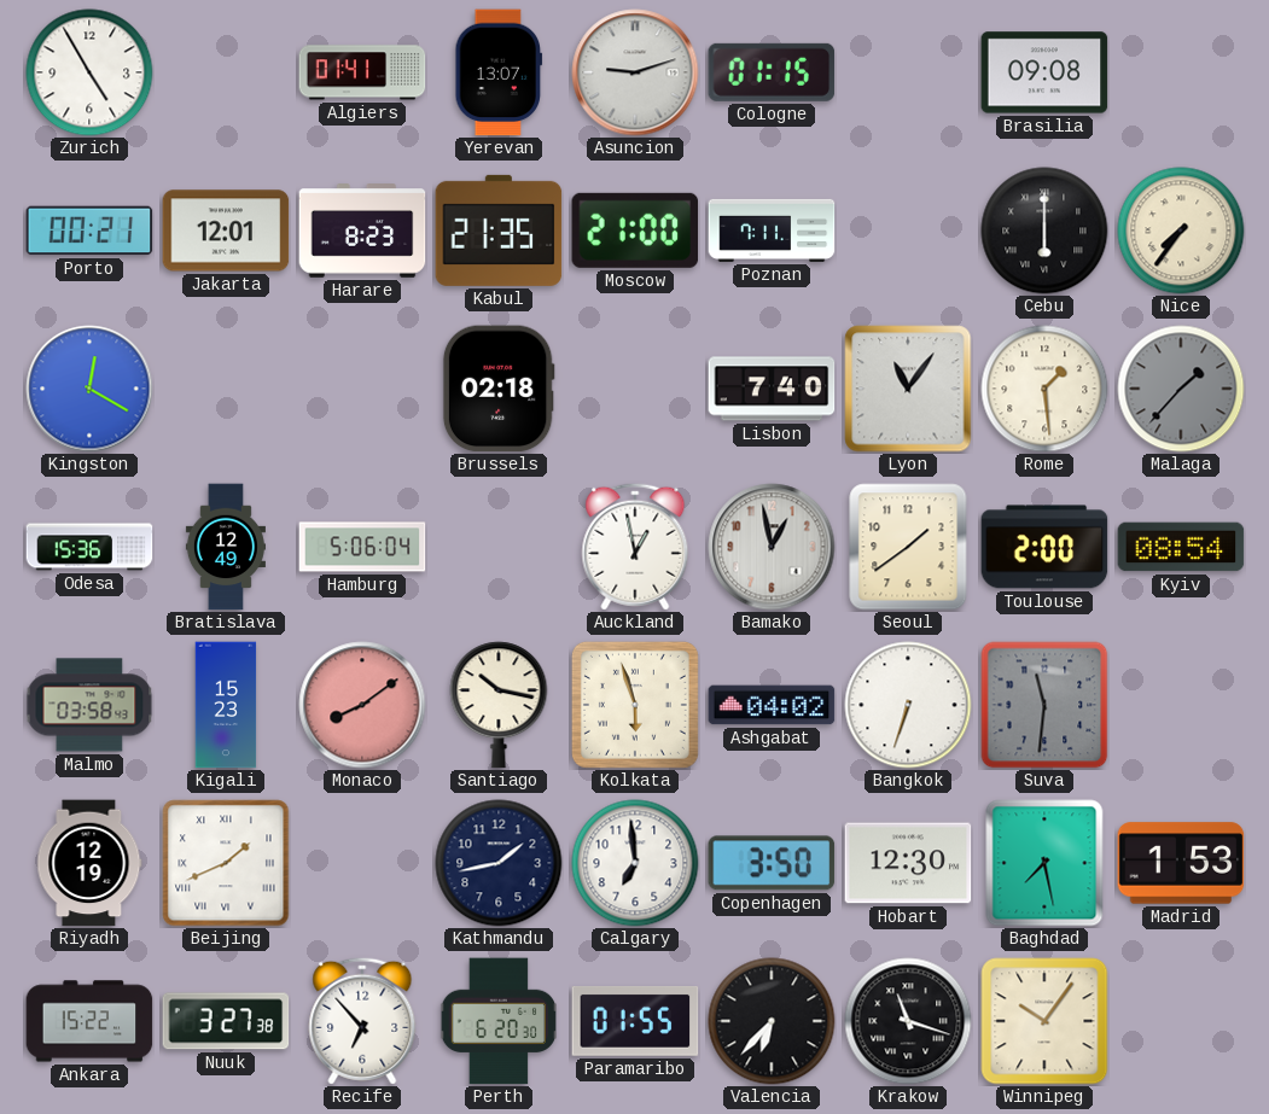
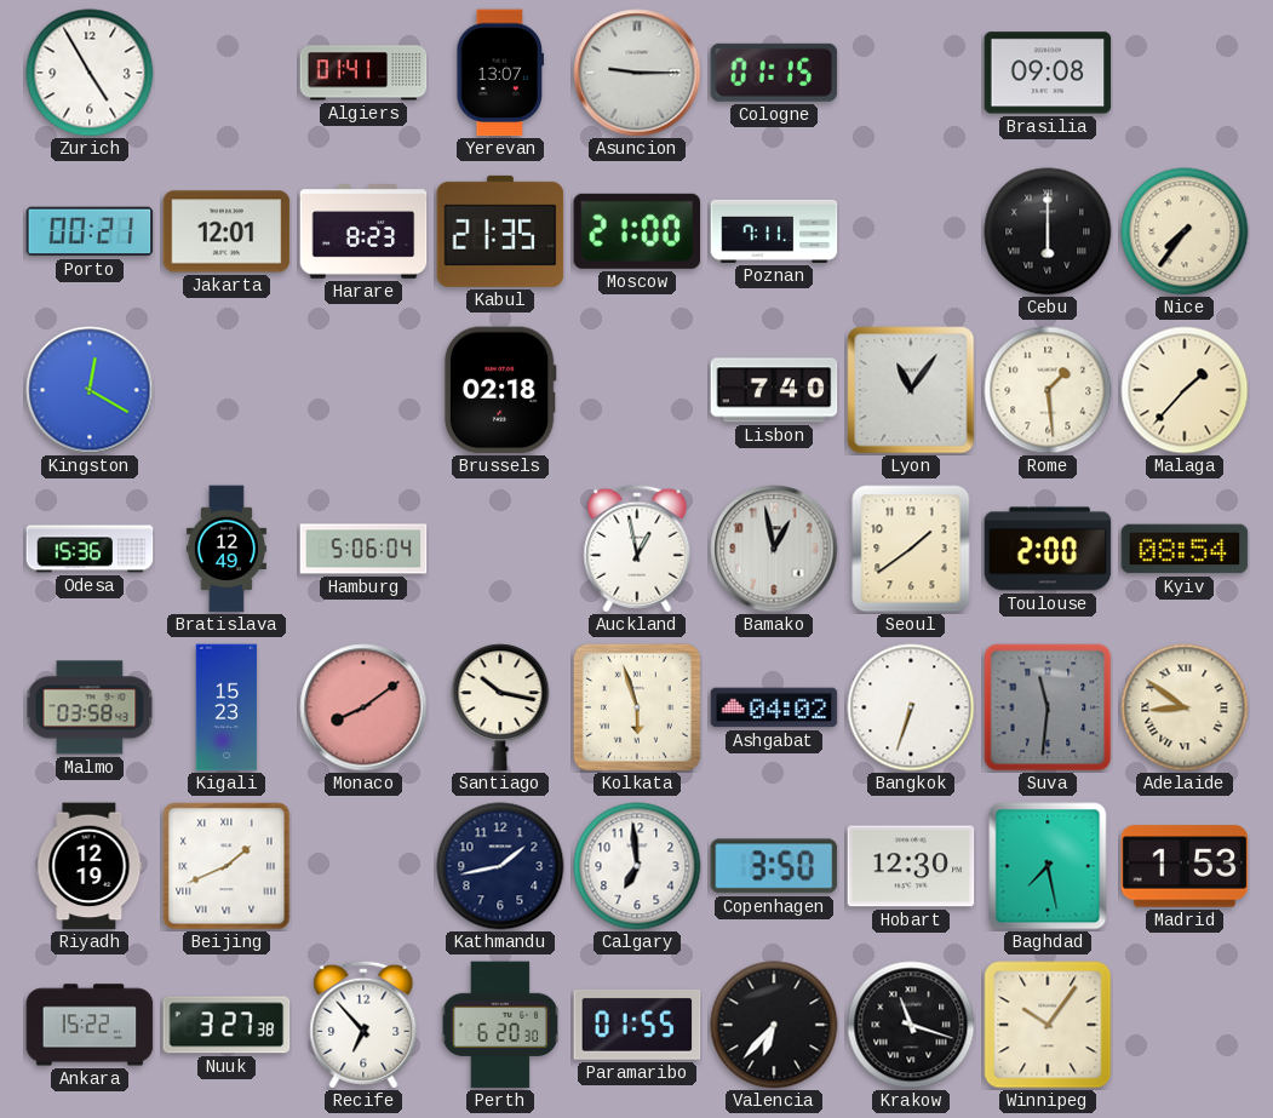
Asuncion: 9:12 -> 9:15
Malaga dial: grey -> cream
Adelaide: none -> 8:51
